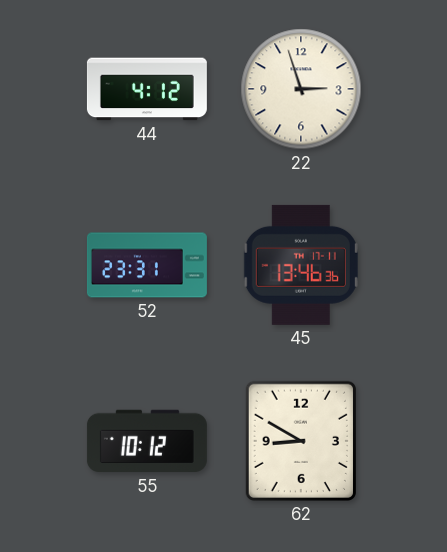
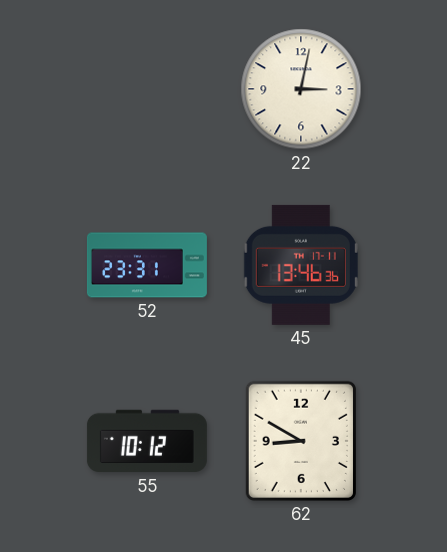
44: 4:12 -> none
22: 2:57 -> 3:02
